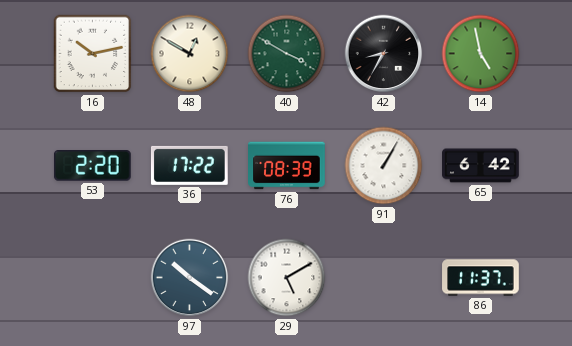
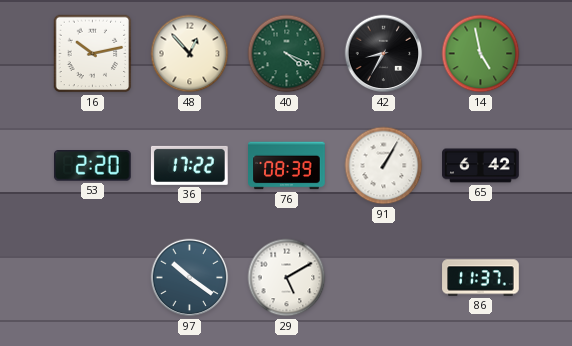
48: 12:50 -> 12:53
40: 3:50 -> 4:19
